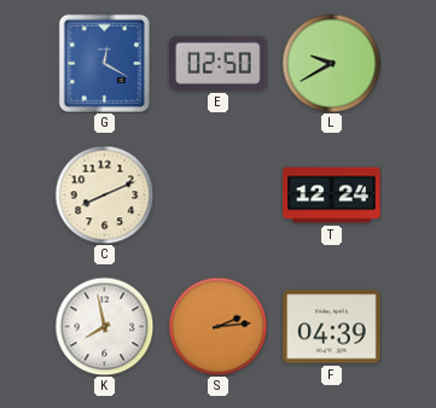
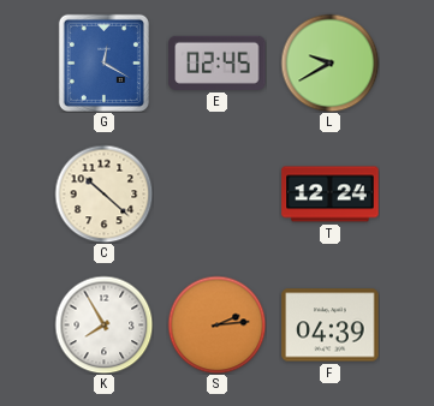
E: 02:50 -> 02:45
C: 8:11 -> 10:22
K: 7:58 -> 7:55
